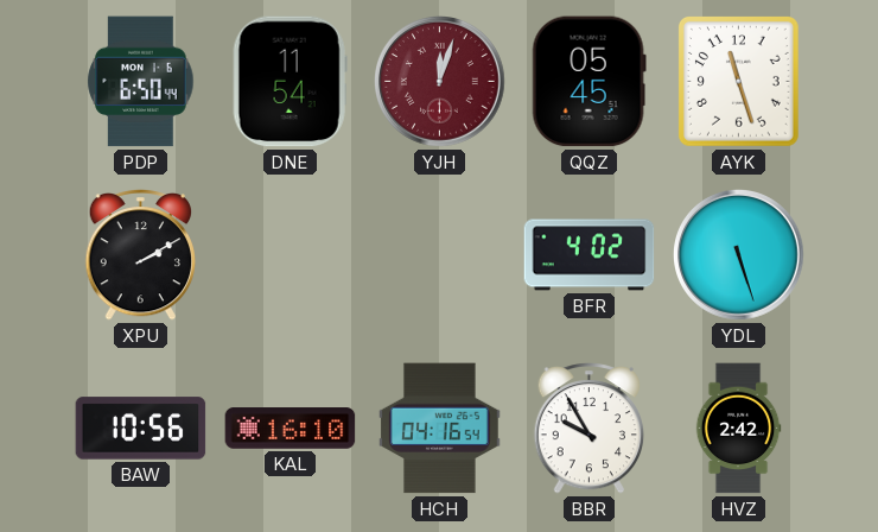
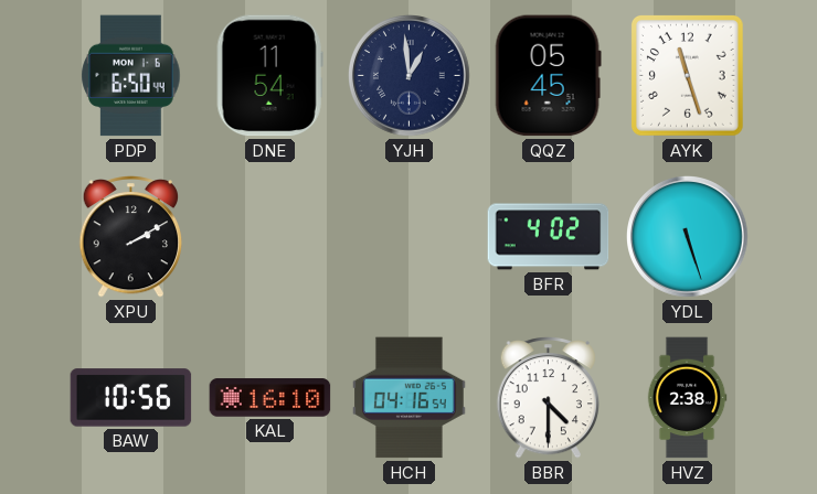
YJH: 12:03 -> 12:59
YJH dial: burgundy -> navy
BBR: 9:55 -> 4:30
HVZ: 2:42 -> 2:38
